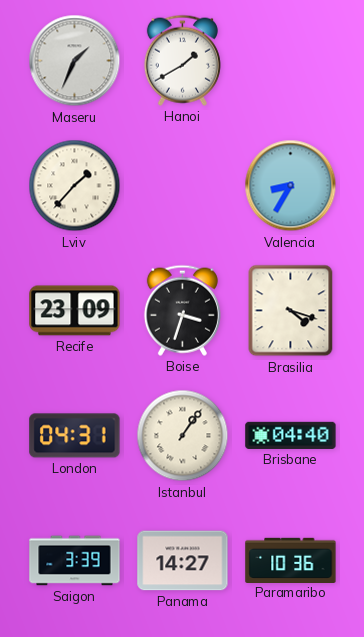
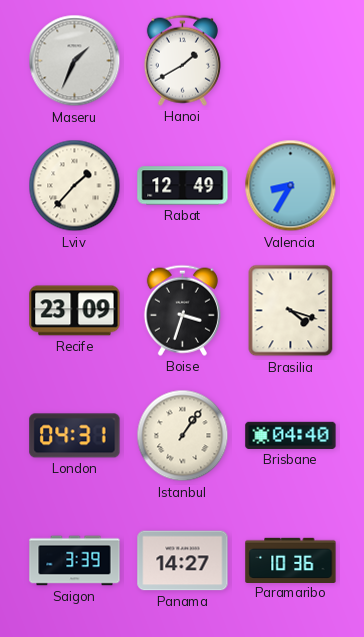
Rabat: none -> 12:49
